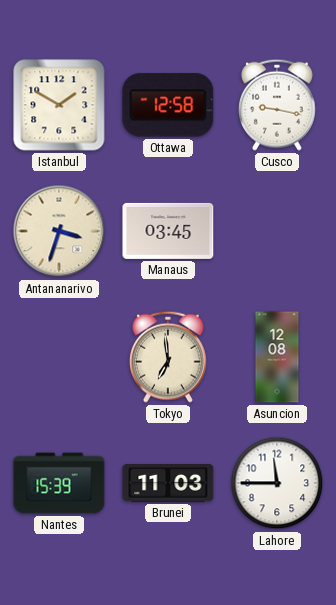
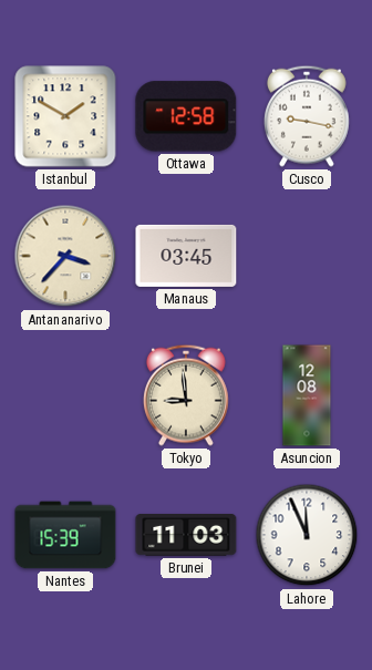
Antananarivo: 3:33 -> 3:37
Tokyo: 6:59 -> 8:59
Lahore: 11:45 -> 11:56
